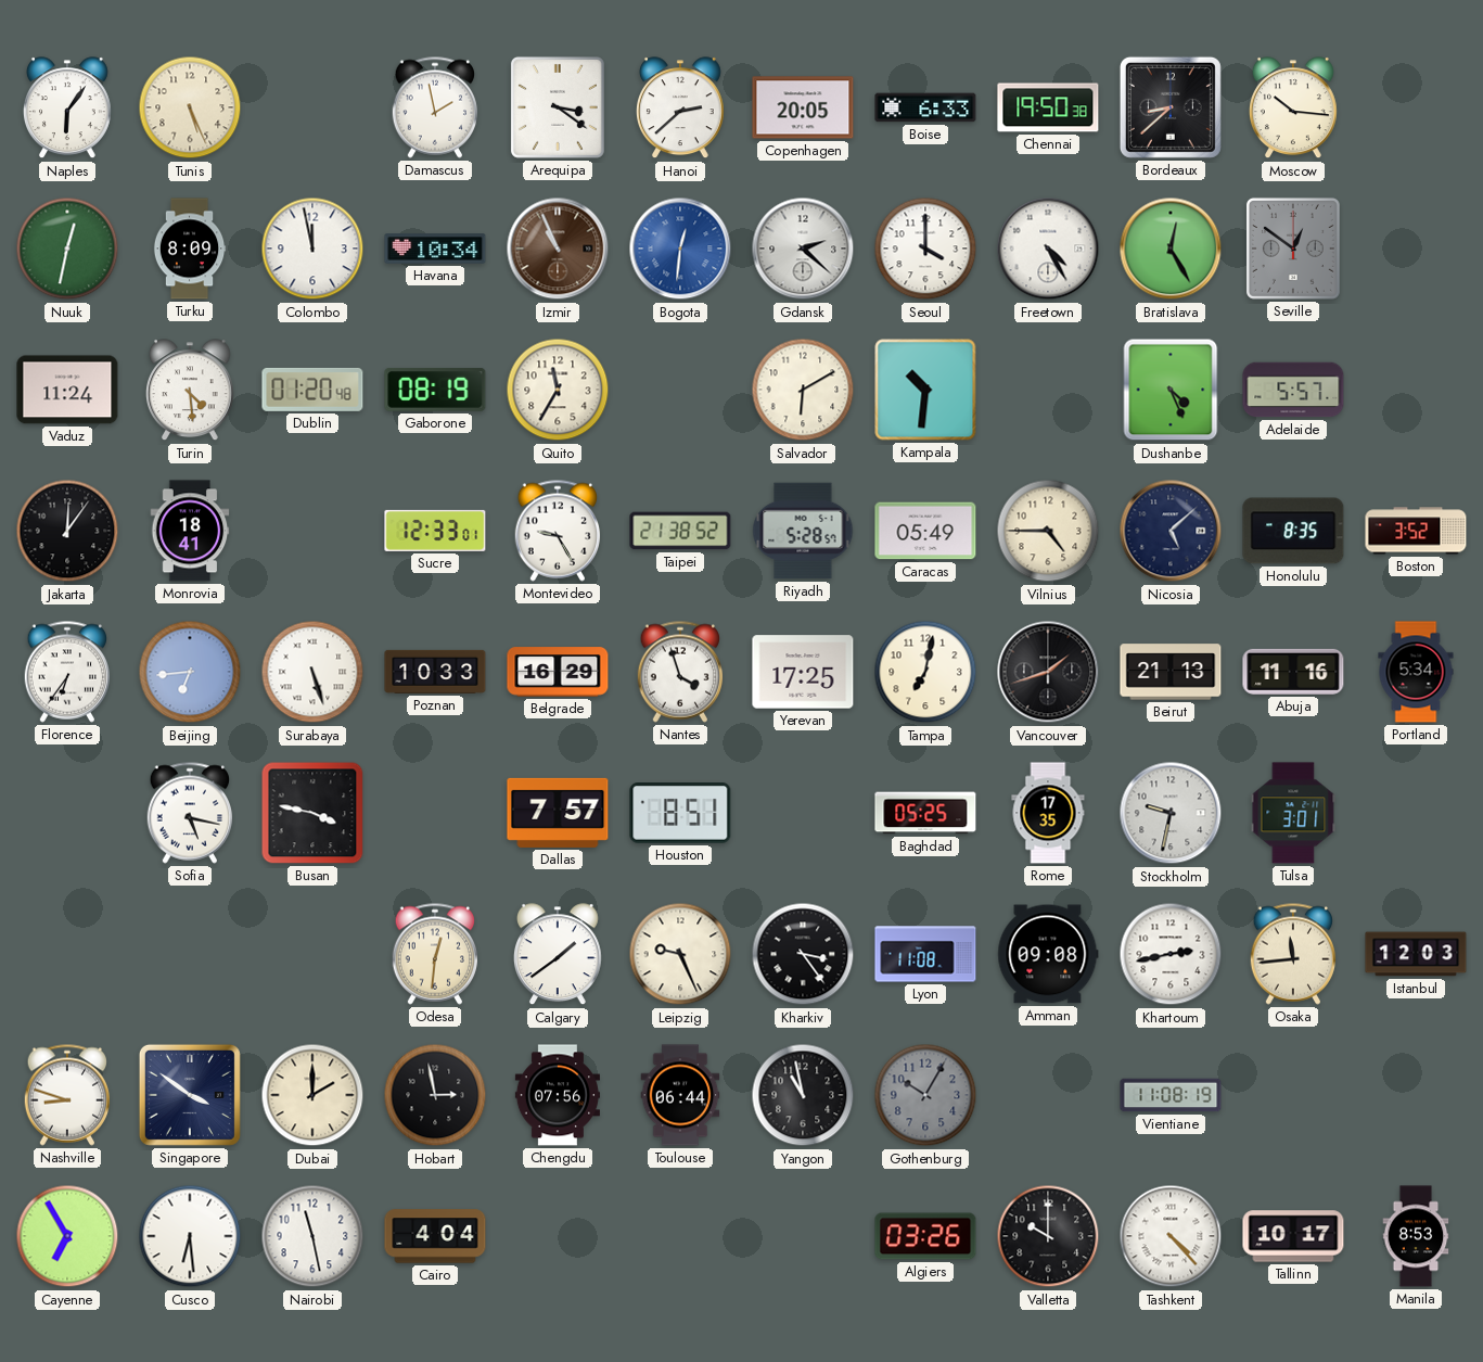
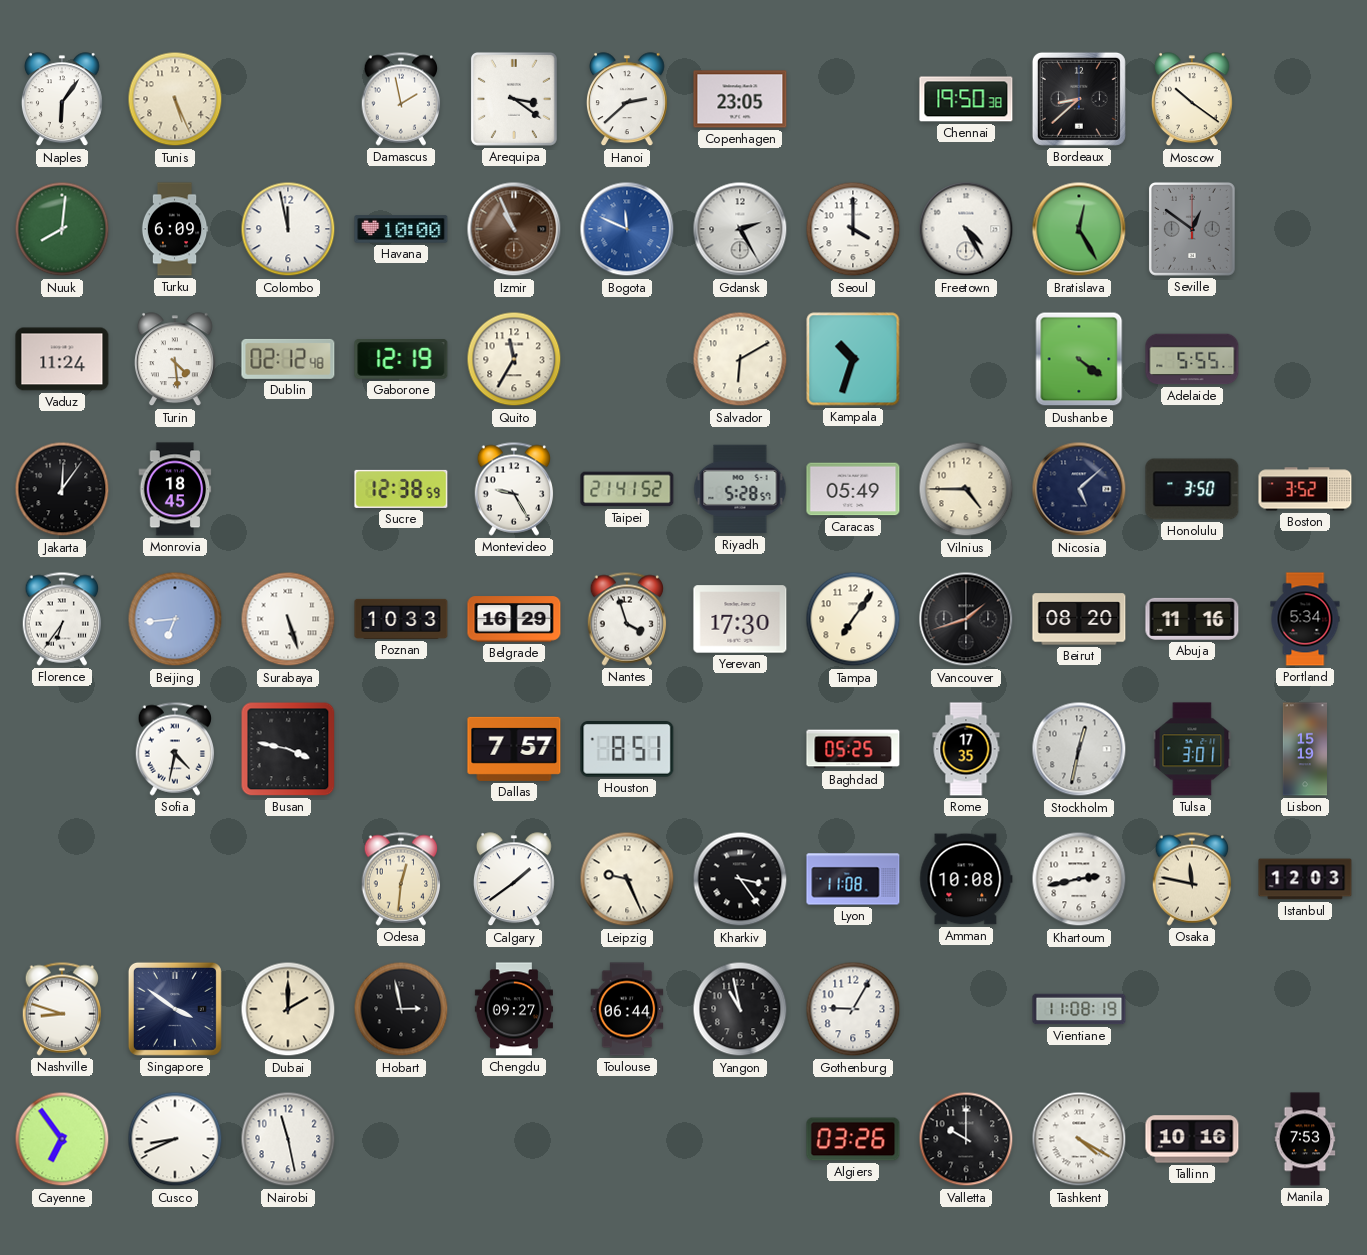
Copenhagen: 20:05 -> 23:05
Boise: 6:33 -> none
Moscow: 10:16 -> 10:21
Nuuk: 12:32 -> 8:01
Turku: 8:09 -> 6:09
Havana: 10:34 -> 10:00
Bogota: 12:31 -> 11:49
Gdansk: 2:22 -> 2:25
Dublin: 01:20 -> 02:12
Gaborone: 08:19 -> 12:19
Kampala: 10:31 -> 10:33
Dushanbe: 4:26 -> 4:21
Adelaide: 5:57 -> 5:55
Monrovia: 18:41 -> 18:45
Sucre: 12:33 -> 12:38
Taipei: 21:38 -> 21:41
Honolulu: 8:35 -> 3:50
Yerevan: 17:25 -> 17:30
Tampa: 7:02 -> 7:06
Beirut: 21:13 -> 08:20
Sofia: 5:17 -> 4:32
Stockholm: 9:32 -> 12:32
Lisbon: none -> 15:19
Amman: 09:08 -> 10:08
Osaka: 11:44 -> 11:47
Chengdu: 07:56 -> 09:27
Gothenburg: 10:05 -> 9:05
Gothenburg dial: grey -> white
Cayenne: 6:55 -> 6:54
Cusco: 6:29 -> 8:41
Cairo: 4:04 -> none
Tashkent: 4:23 -> 4:20
Tallinn: 10:17 -> 10:16
Manila: 8:53 -> 7:53
